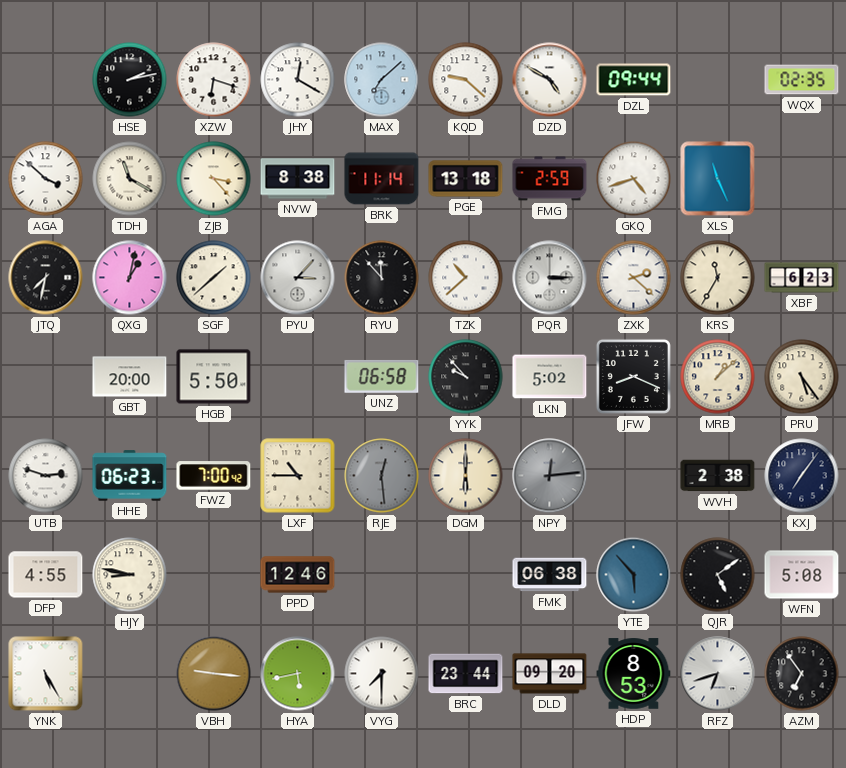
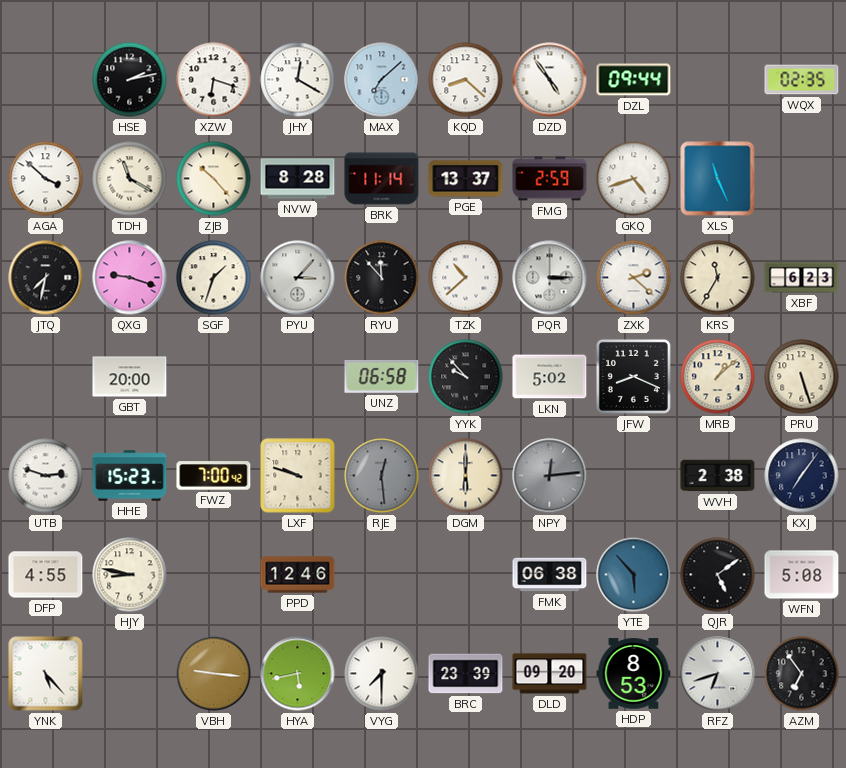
KQD: 9:22 -> 8:22
DZD: 4:50 -> 4:54
ZJB: 3:23 -> 10:23
NVW: 8:38 -> 8:28
PGE: 13:18 -> 13:37
QXG: 1:02 -> 9:18
SGF: 1:38 -> 1:33
HGB: 5:50 -> none
PRU: 5:24 -> 5:27
HHE: 06:23 -> 15:23
LXF: 10:45 -> 9:48
YNK: 5:25 -> 5:23
BRC: 23:44 -> 23:39
